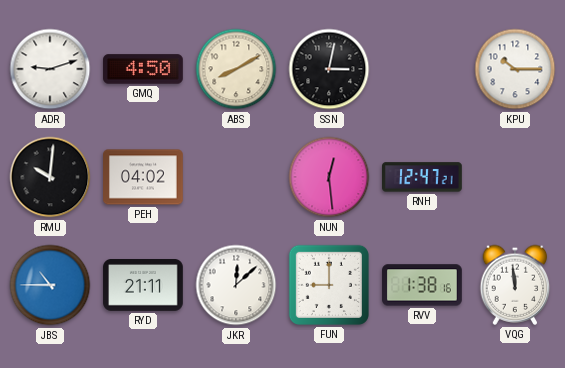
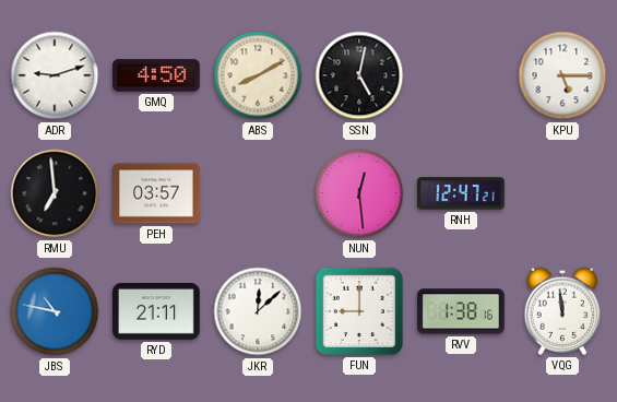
SSN: 3:02 -> 5:02
KPU: 10:15 -> 5:15
RMU: 10:01 -> 6:59
PEH: 04:02 -> 03:57
JBS: 10:45 -> 10:47
